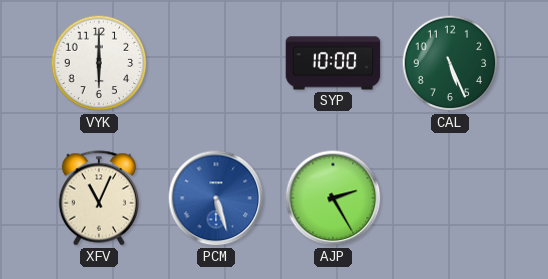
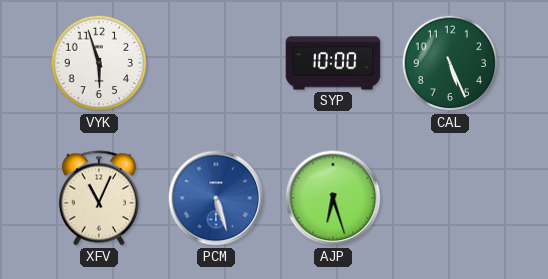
VYK: 6:00 -> 5:57
AJP: 2:25 -> 6:27
